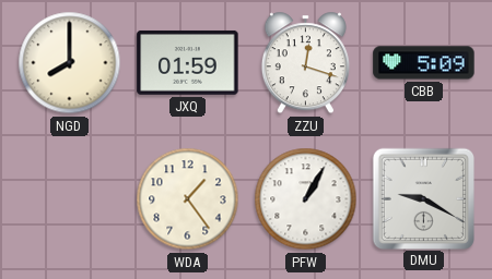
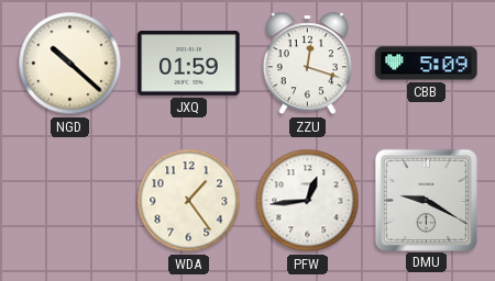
NGD: 8:00 -> 10:22
PFW: 1:05 -> 12:44
